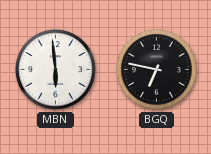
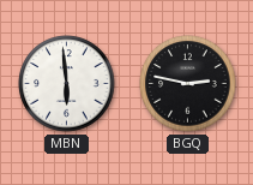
BGQ: 6:47 -> 2:47
